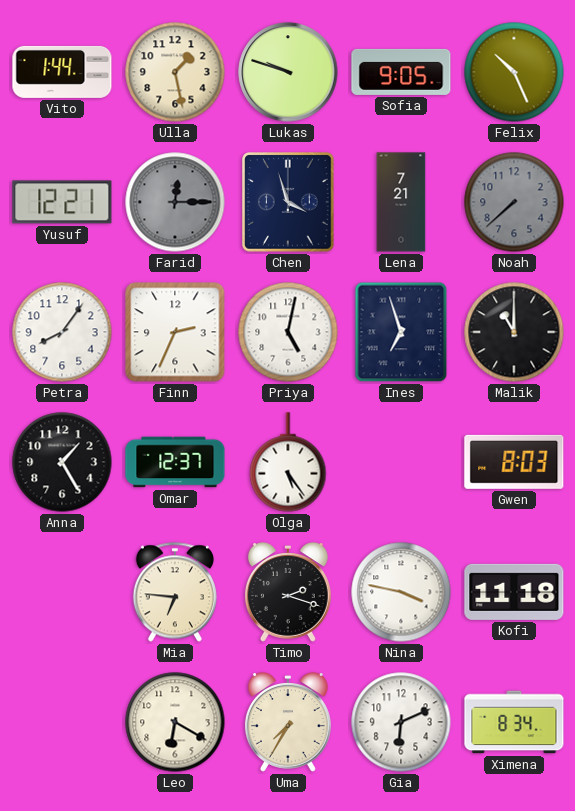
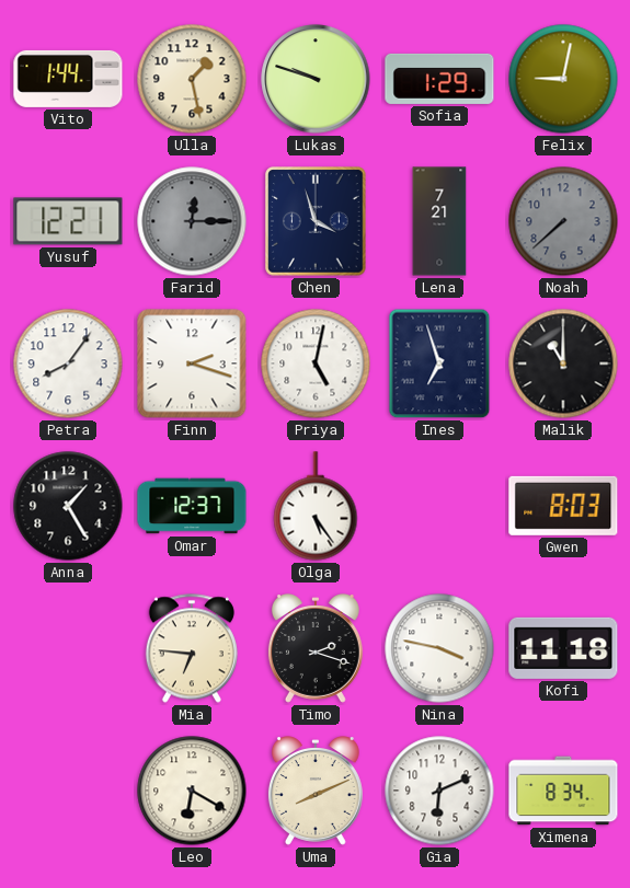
Sofia: 9:05 -> 1:29
Felix: 10:26 -> 9:02
Finn: 2:34 -> 2:18
Uma: 7:35 -> 8:11
